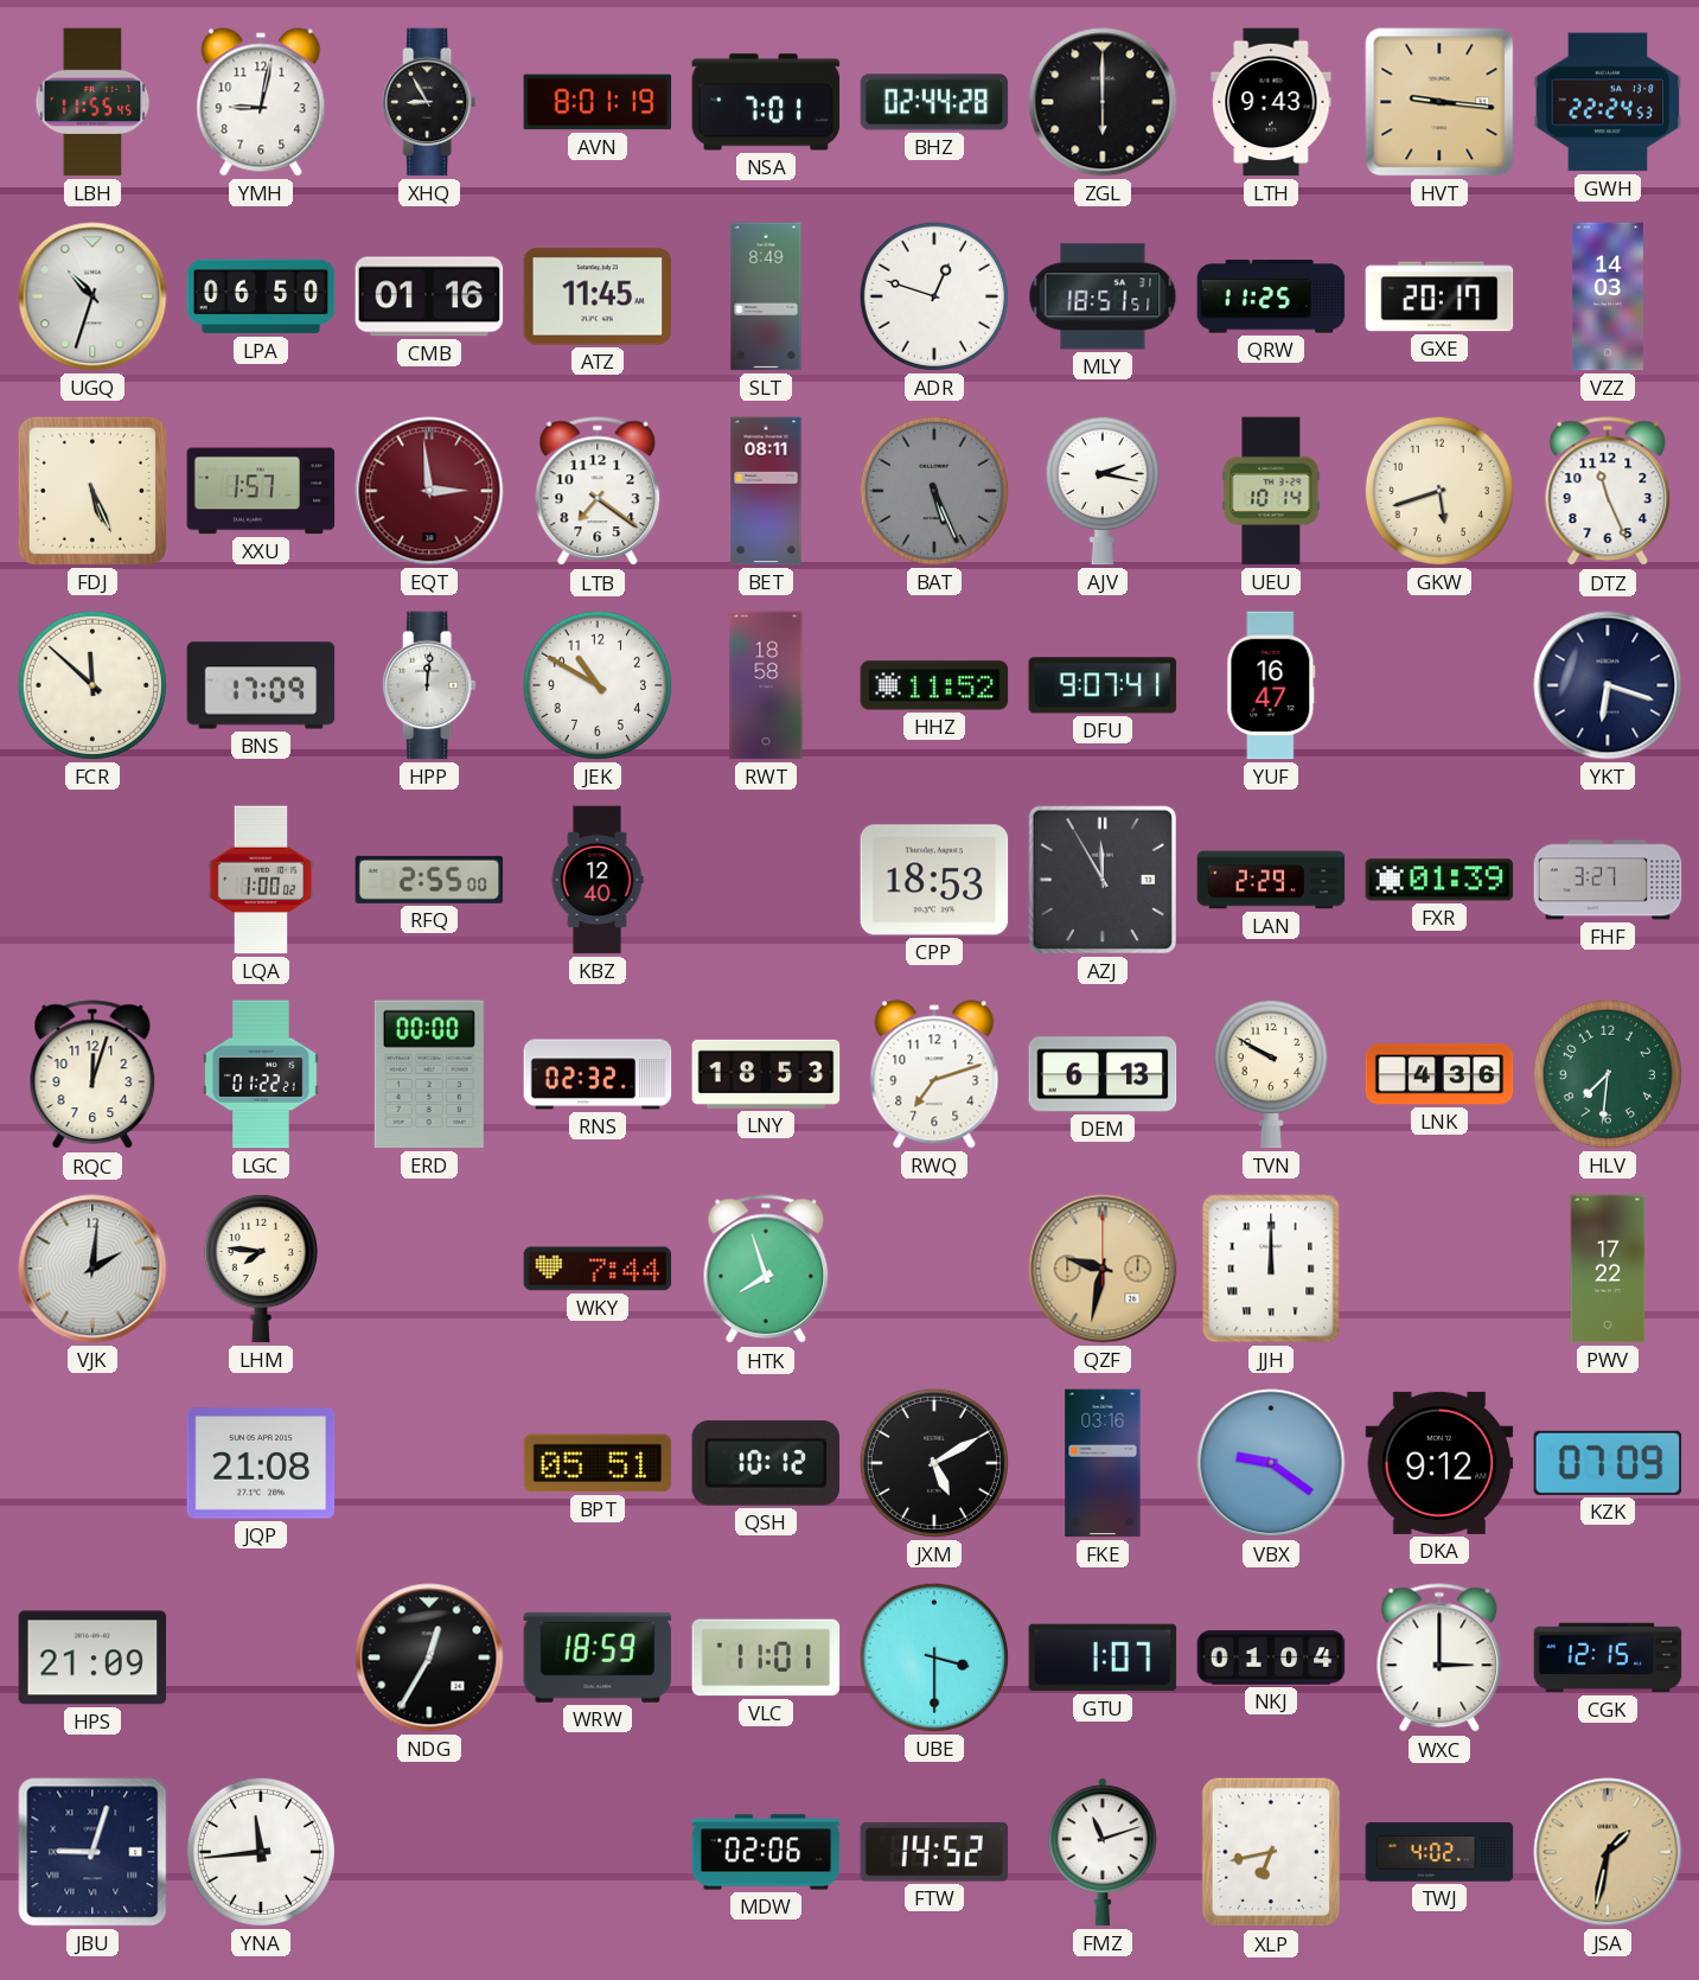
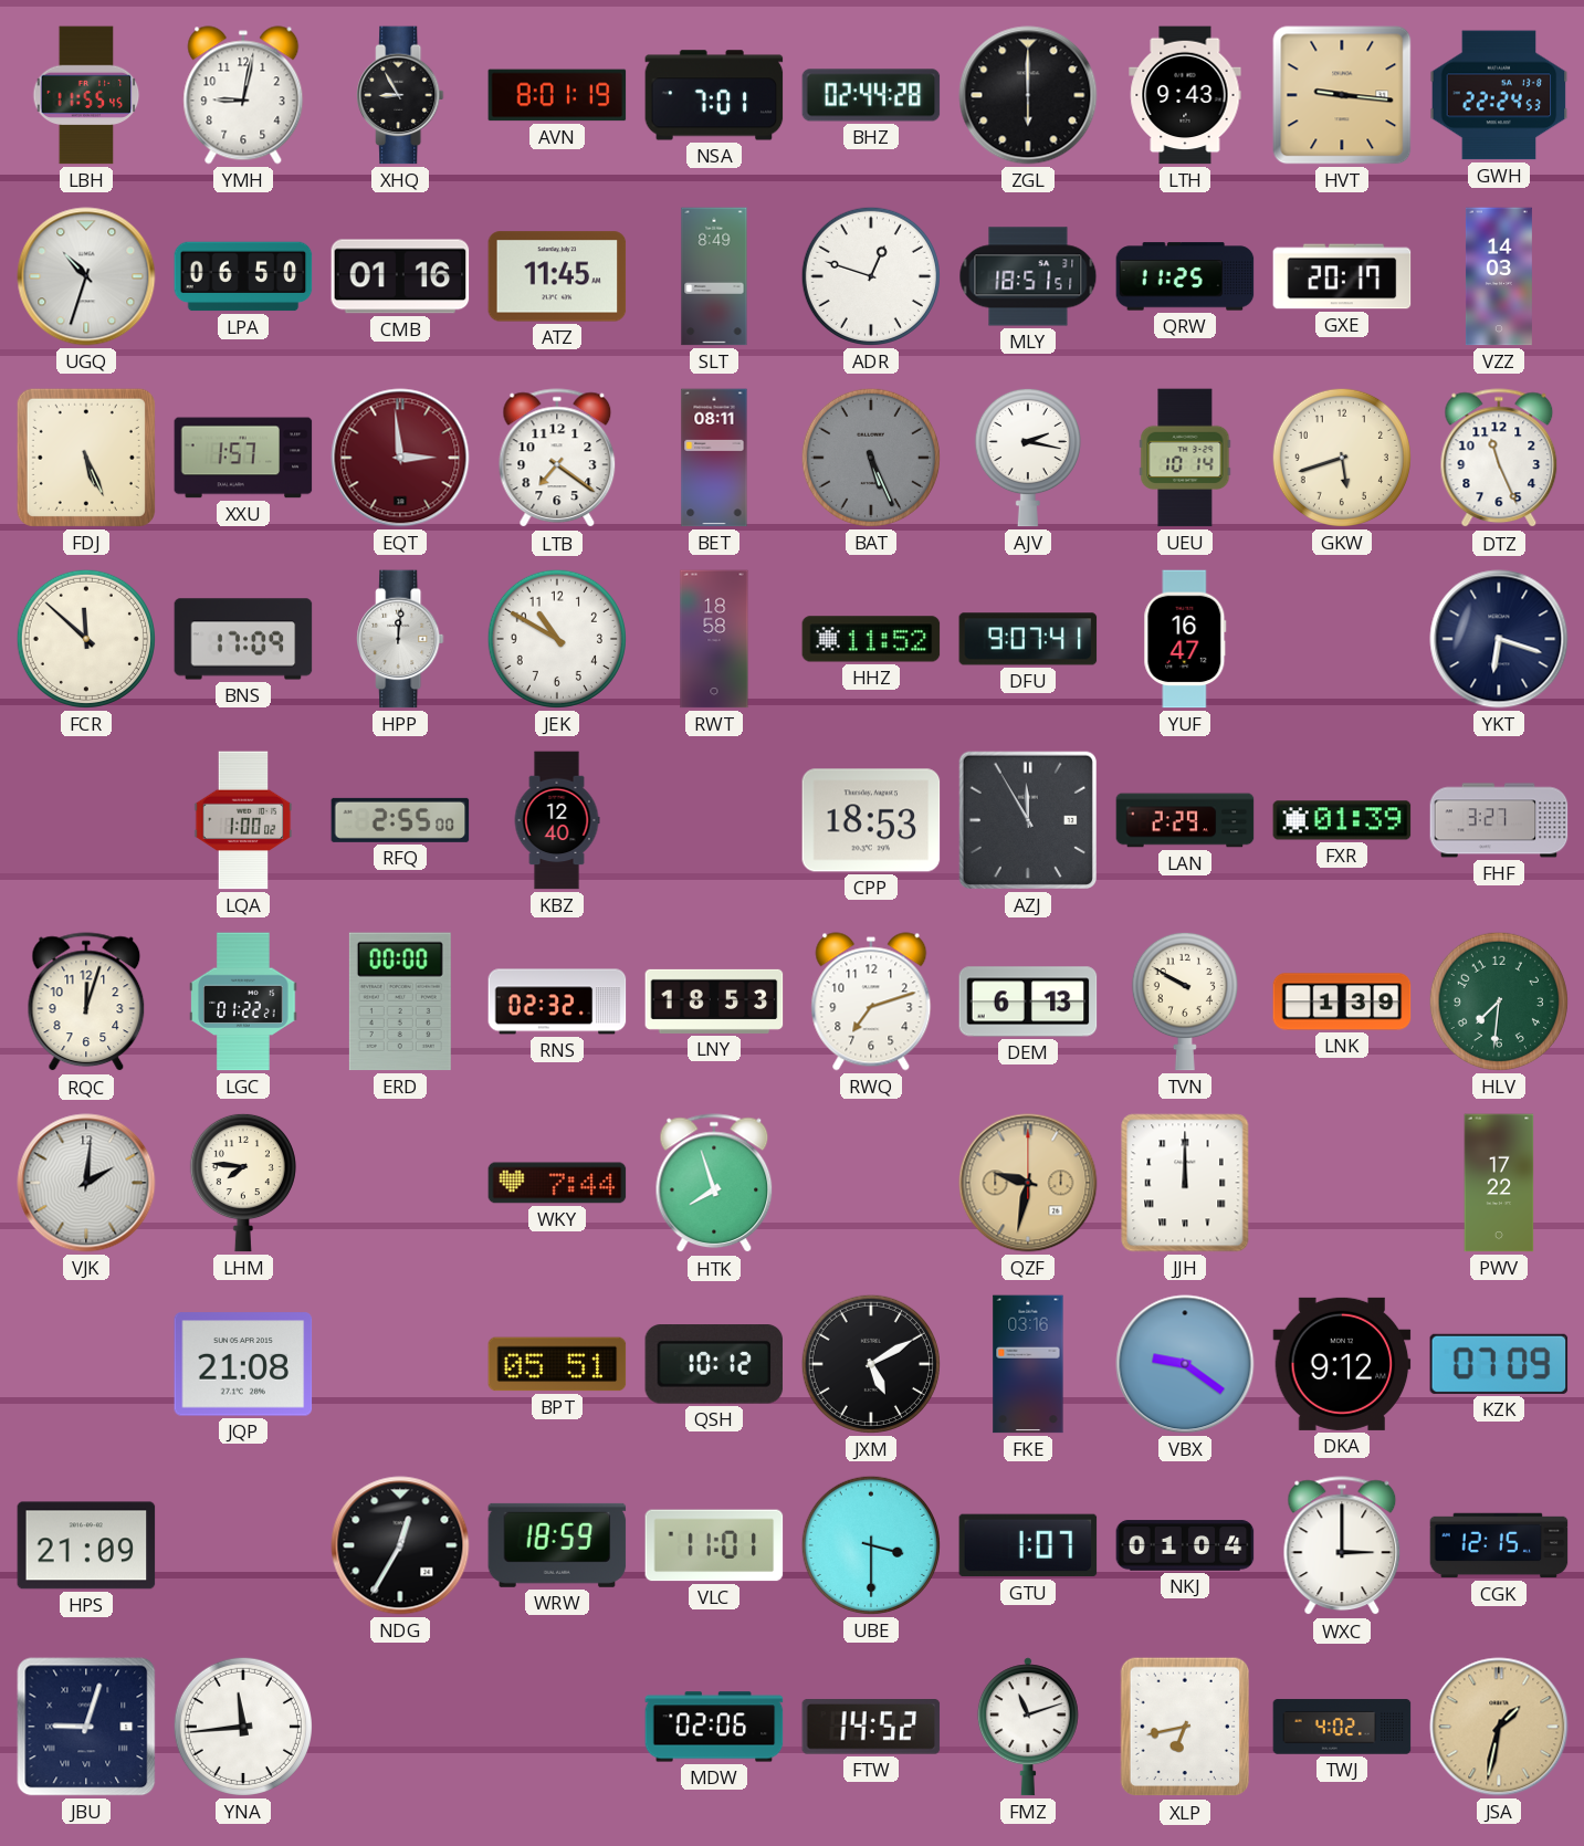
LNK: 4:36 -> 1:39
